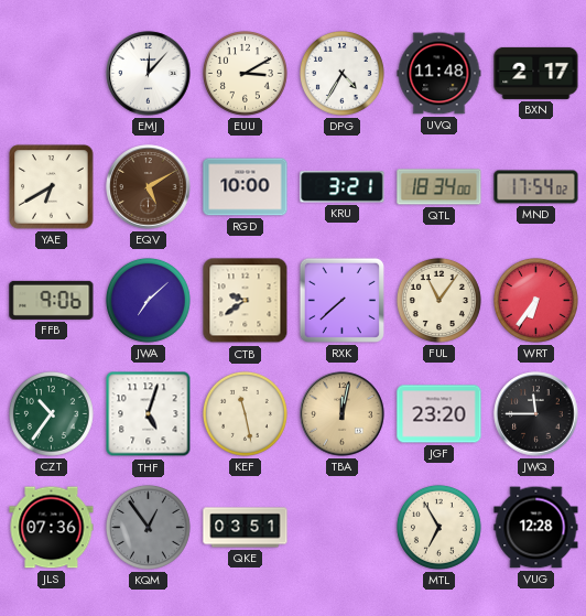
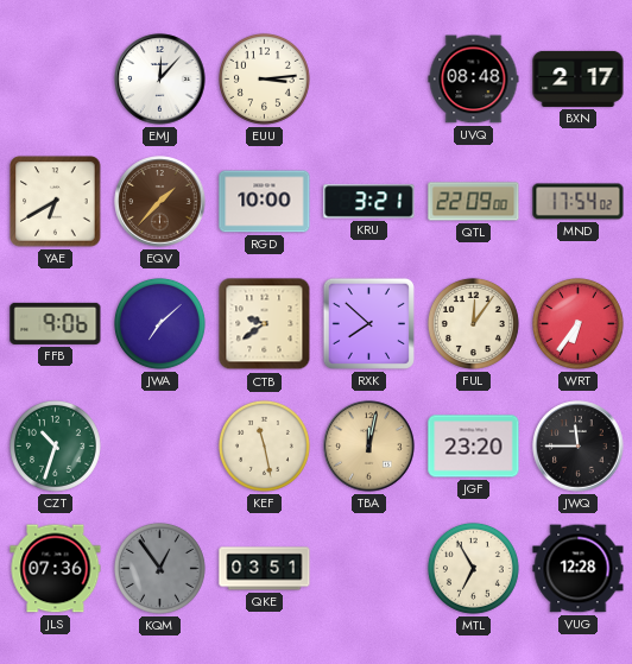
EUU: 3:10 -> 3:14
DPG: 4:35 -> none
UVQ: 11:48 -> 08:48
EQV: 5:10 -> 1:37
QTL: 18:34 -> 22:09
RXK: 7:38 -> 7:52
FUL: 11:06 -> 12:06
CZT: 10:36 -> 10:33
THF: 5:03 -> none
